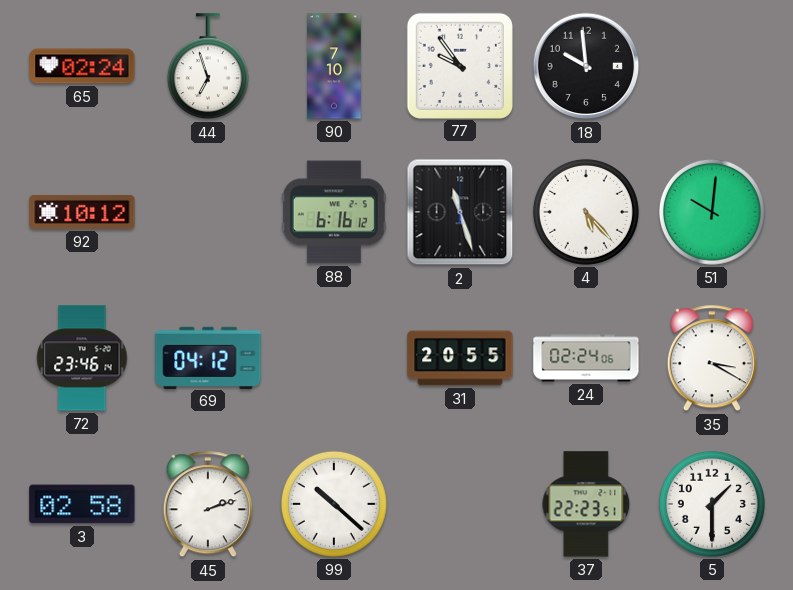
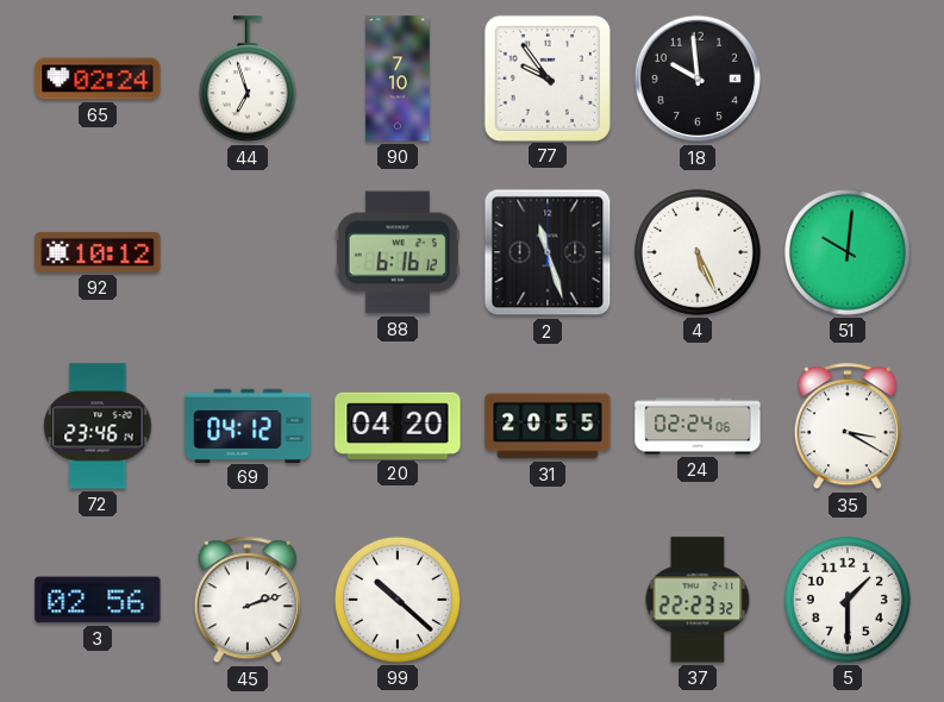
4: 5:23 -> 5:26
20: none -> 04:20
3: 02:58 -> 02:56
37: 22:23:51 -> 22:23:32
